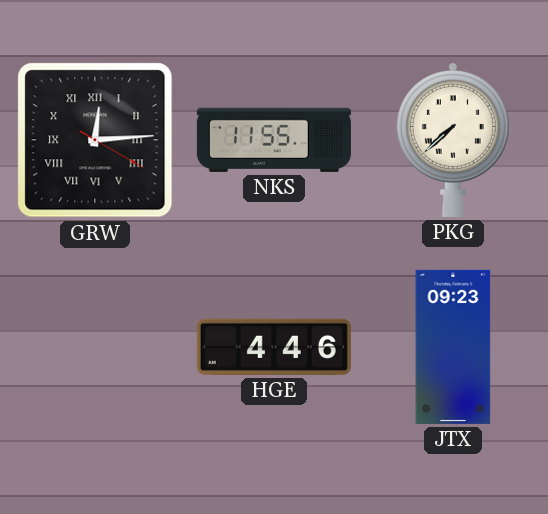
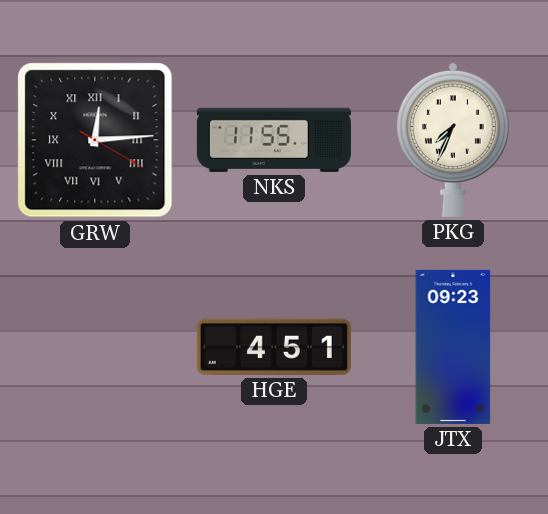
PKG: 7:38 -> 7:34
HGE: 4:46 -> 4:51
